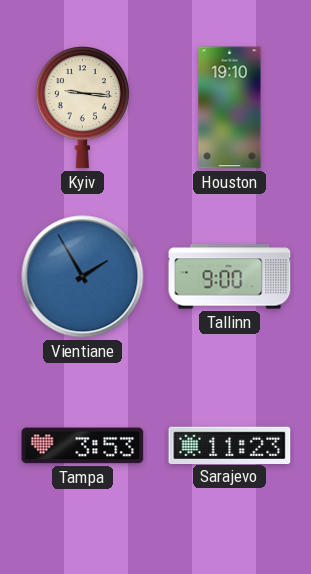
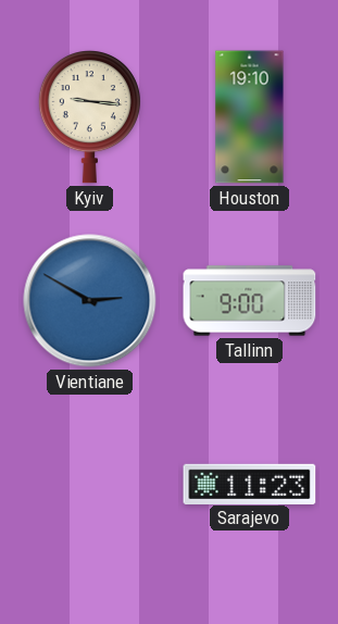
Vientiane: 1:55 -> 2:50
Tampa: 3:53 -> none
